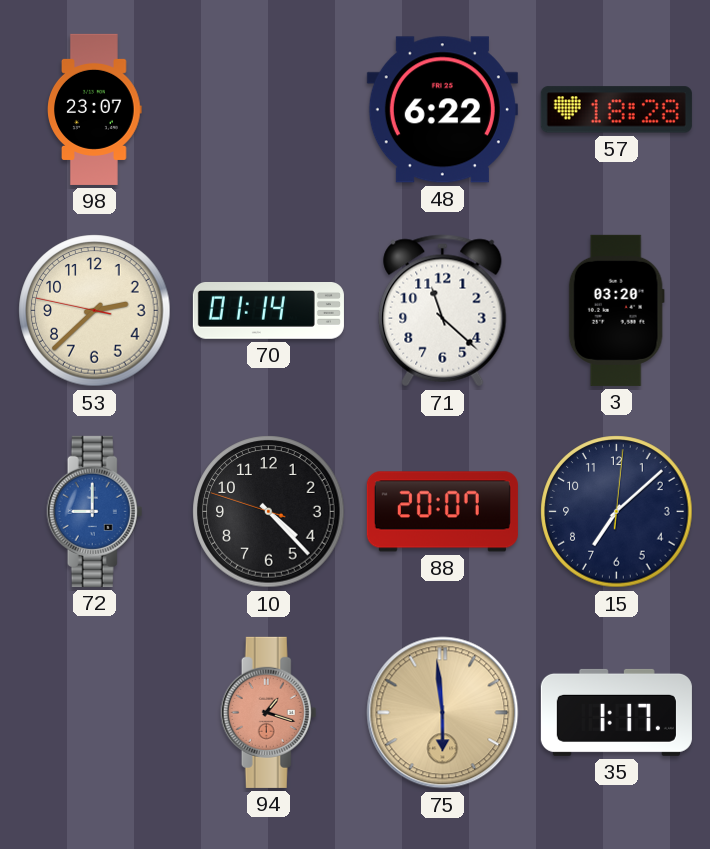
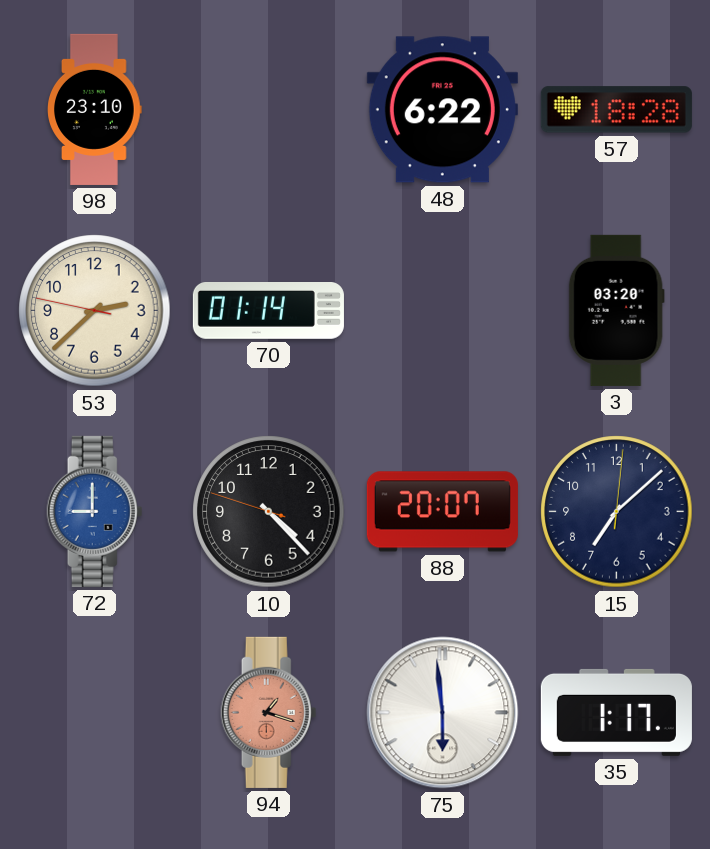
98: 23:07 -> 23:10
71: 11:22 -> none
75 dial: champagne -> white
